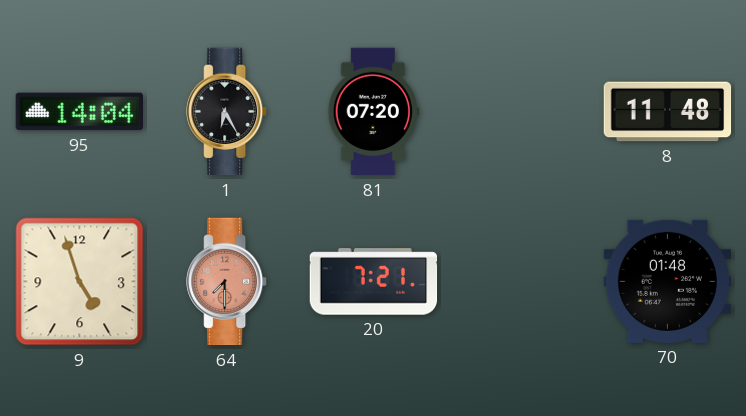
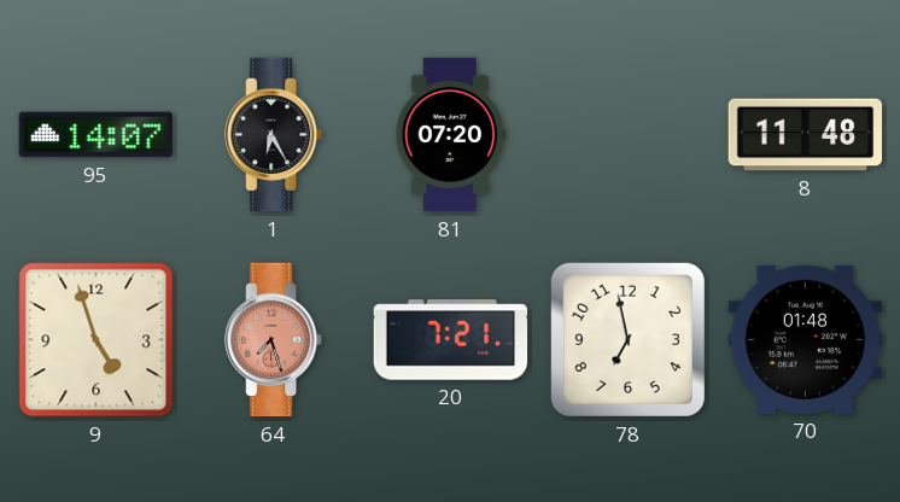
95: 14:04 -> 14:07
64: 7:30 -> 7:27
78: none -> 6:58
